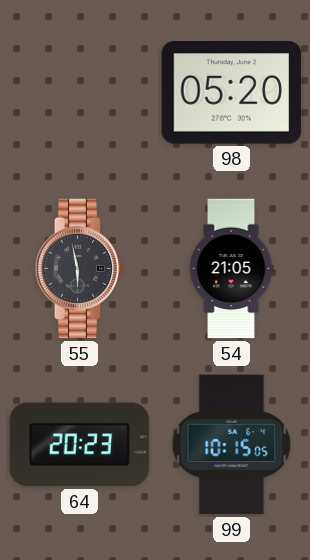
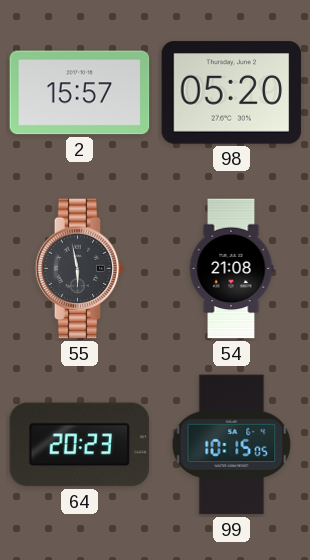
2: none -> 15:57
54: 21:05 -> 21:08
